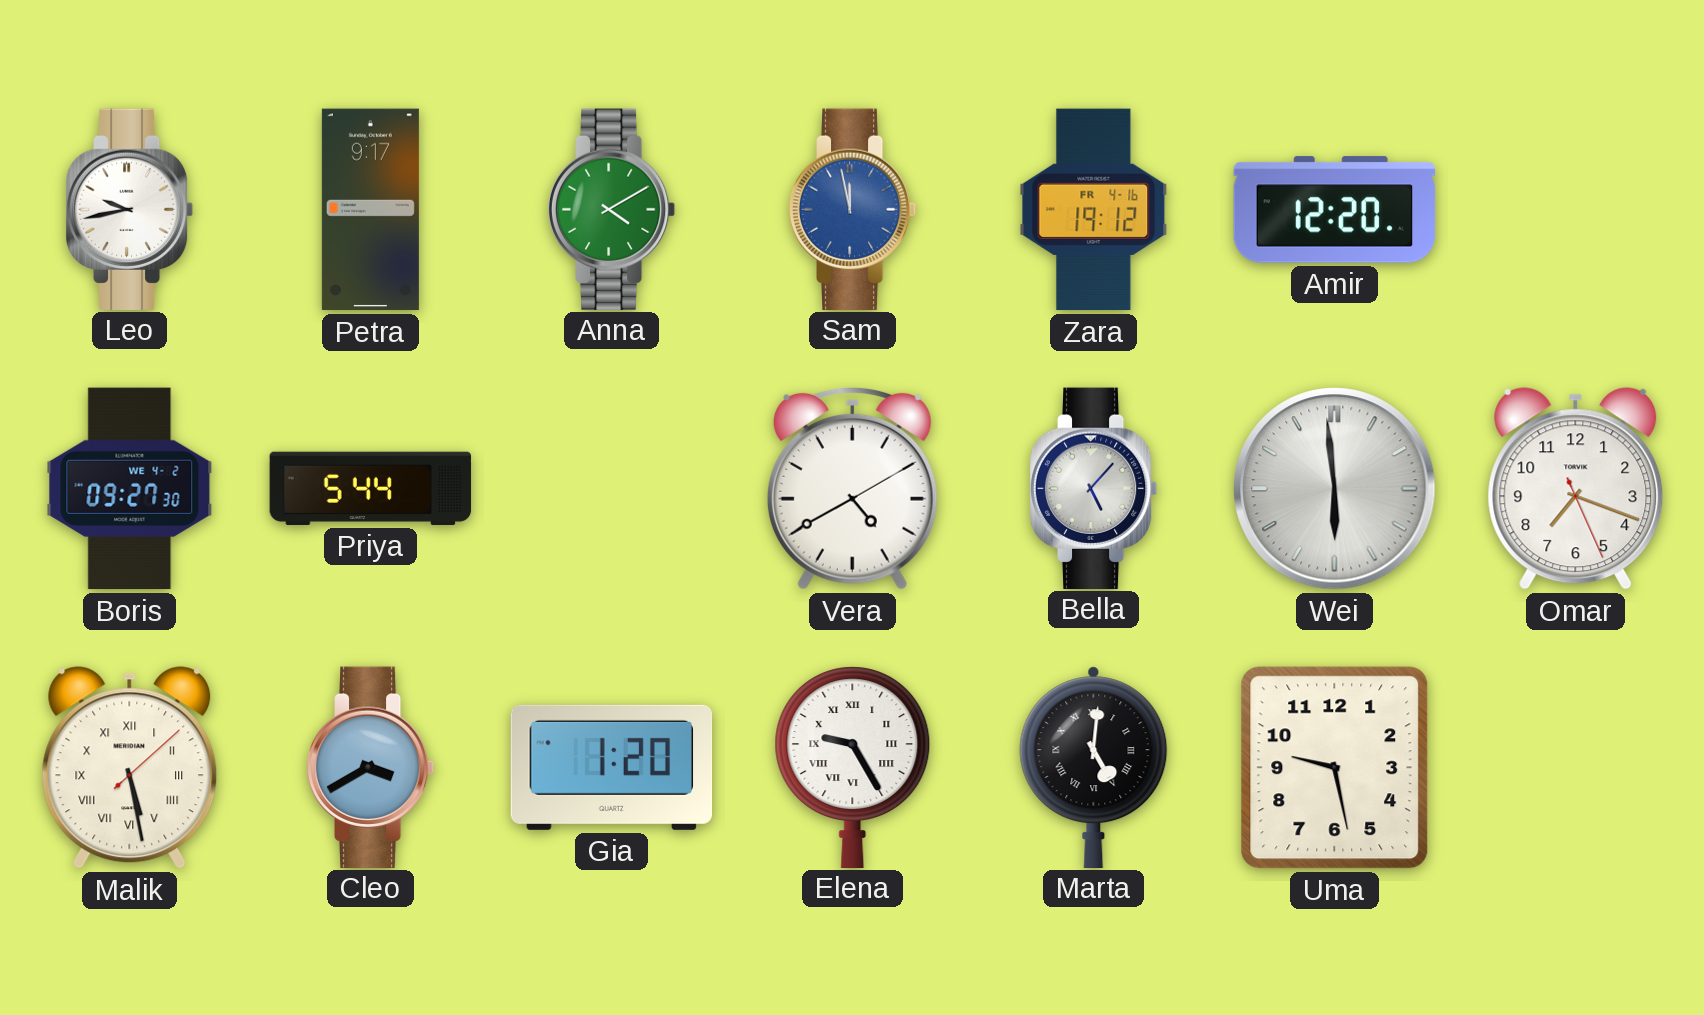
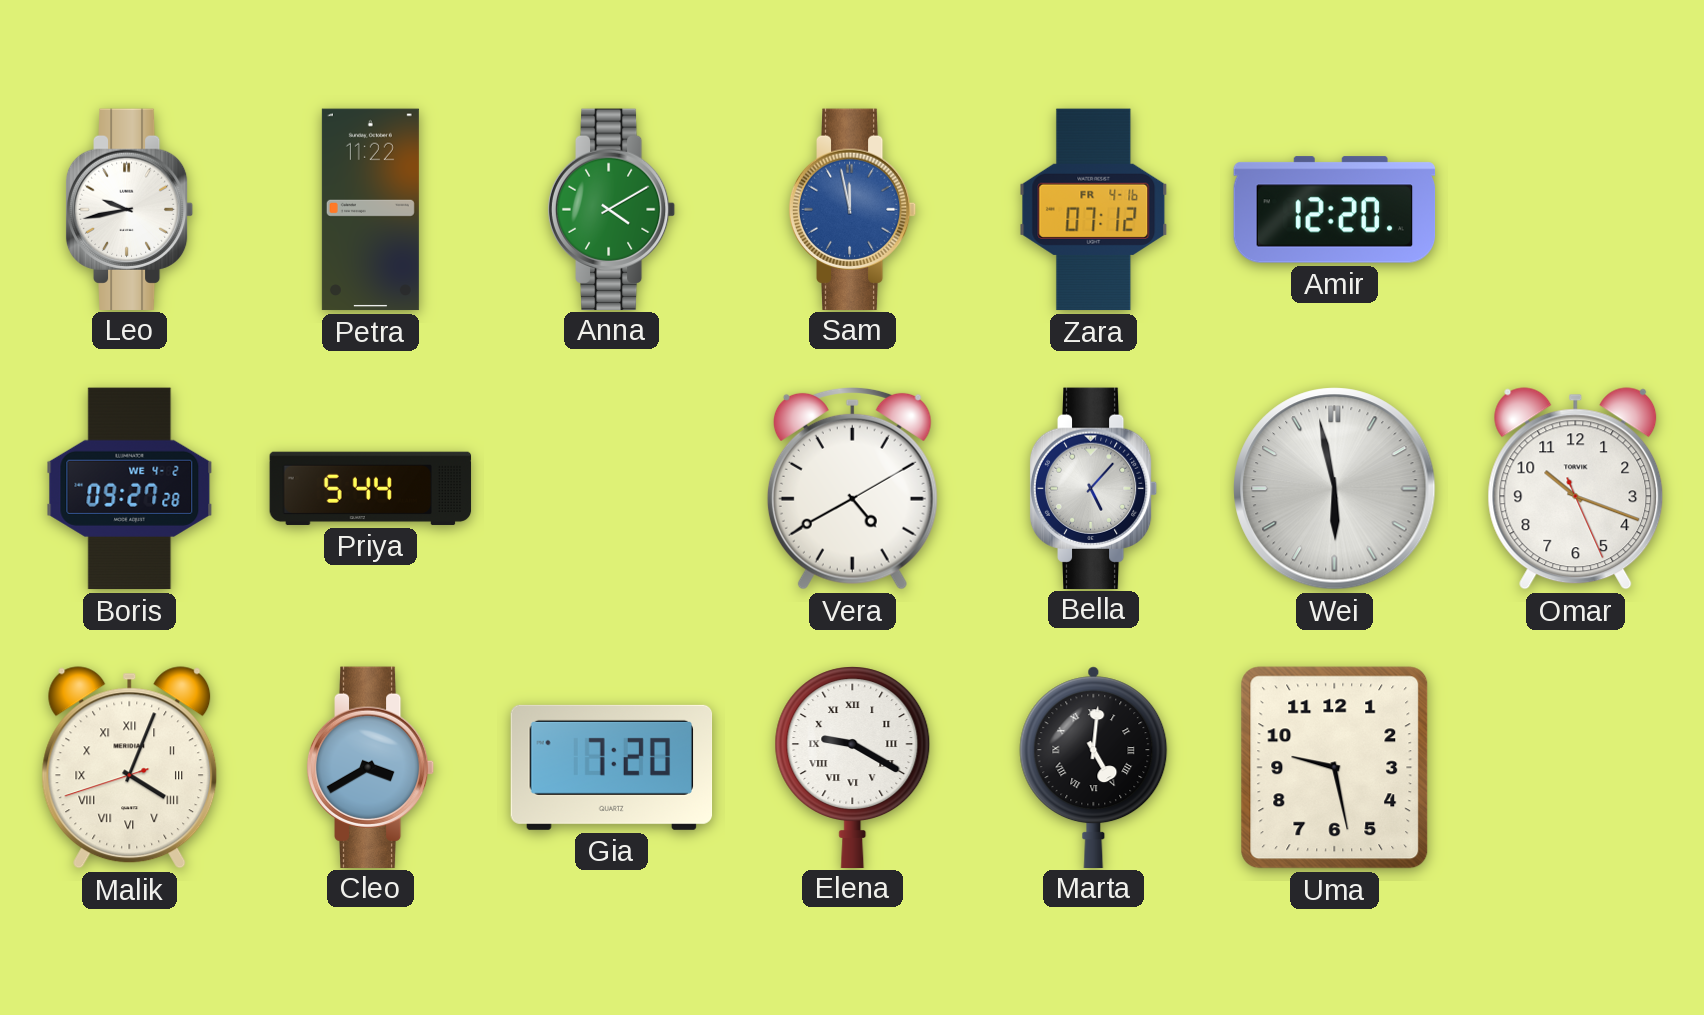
Petra: 9:17 -> 11:22
Zara: 19:12 -> 07:12
Boris: 09:27:30 -> 09:27:28
Wei: 5:59 -> 5:58
Omar: 7:18 -> 10:18
Malik: 5:28 -> 4:03
Gia: 1:20 -> 7:20
Elena: 9:25 -> 9:20
